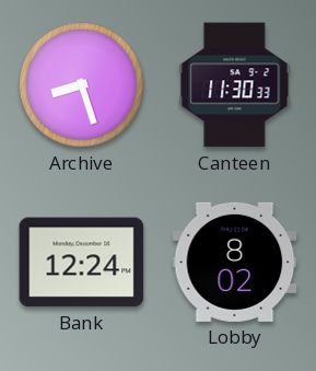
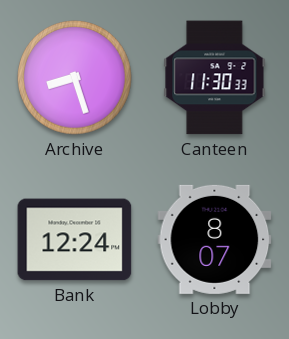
Lobby: 8:02 -> 8:07
